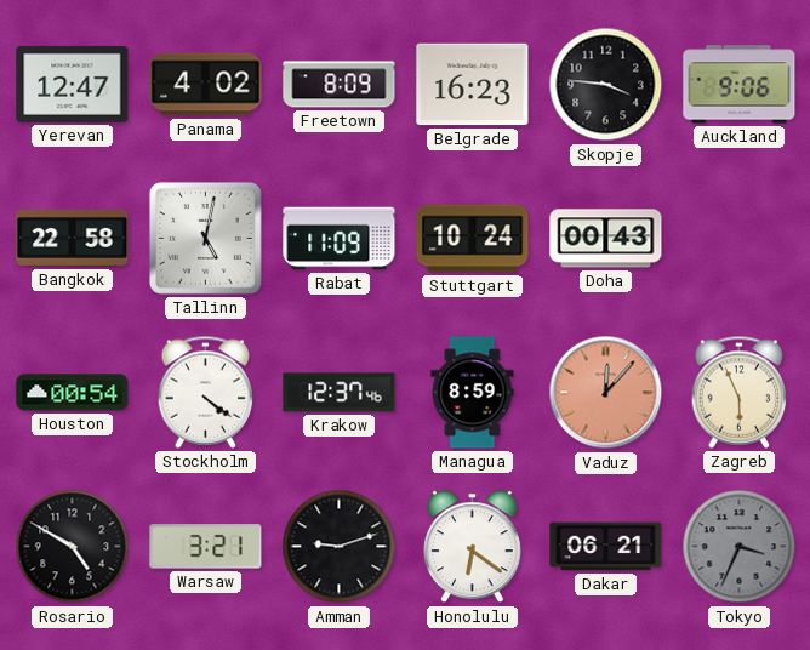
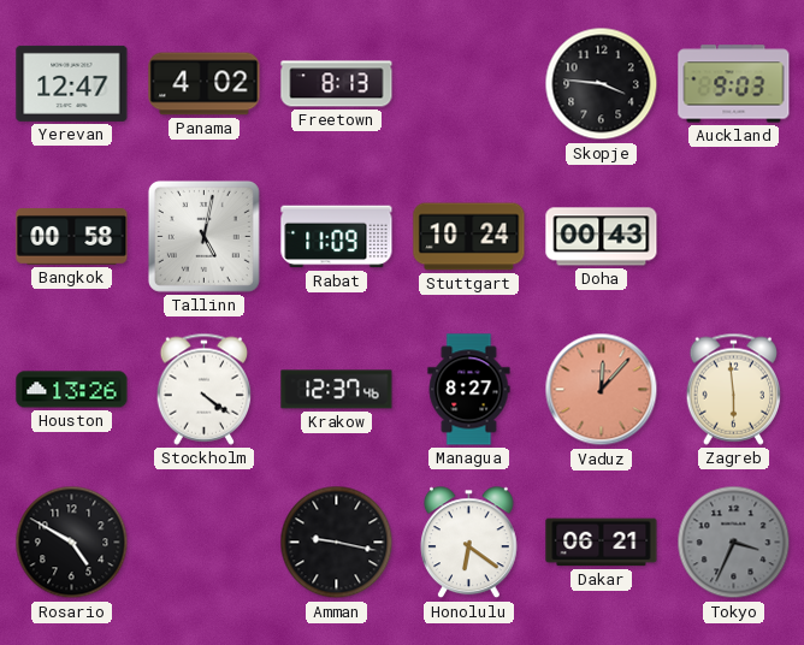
Freetown: 8:09 -> 8:13
Belgrade: 16:23 -> none
Auckland: 9:06 -> 9:03
Bangkok: 22:58 -> 00:58
Houston: 00:54 -> 13:26
Managua: 8:59 -> 8:27
Zagreb: 5:56 -> 5:59
Warsaw: 3:21 -> none
Amman: 9:12 -> 9:17
